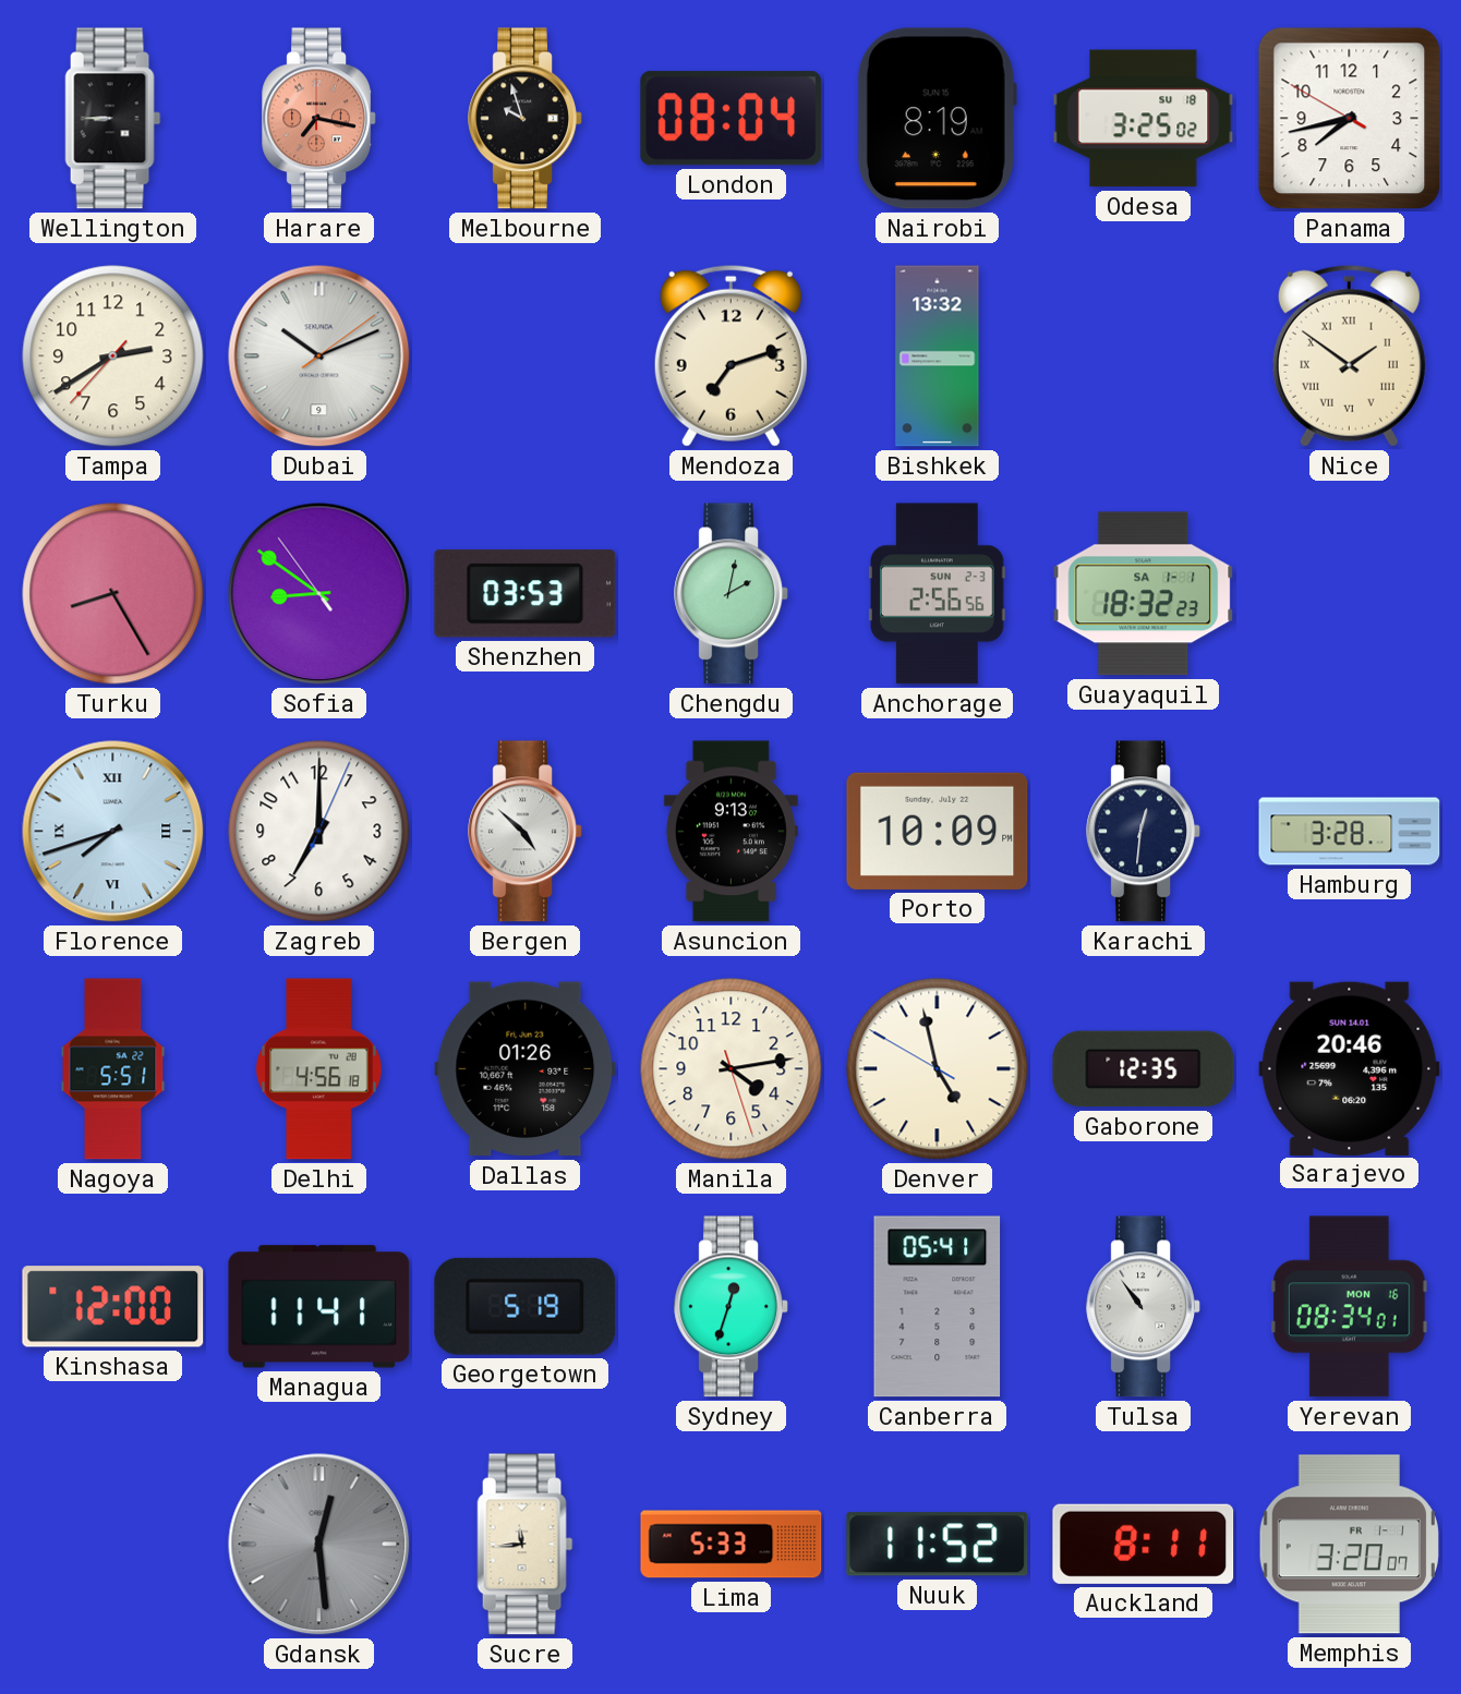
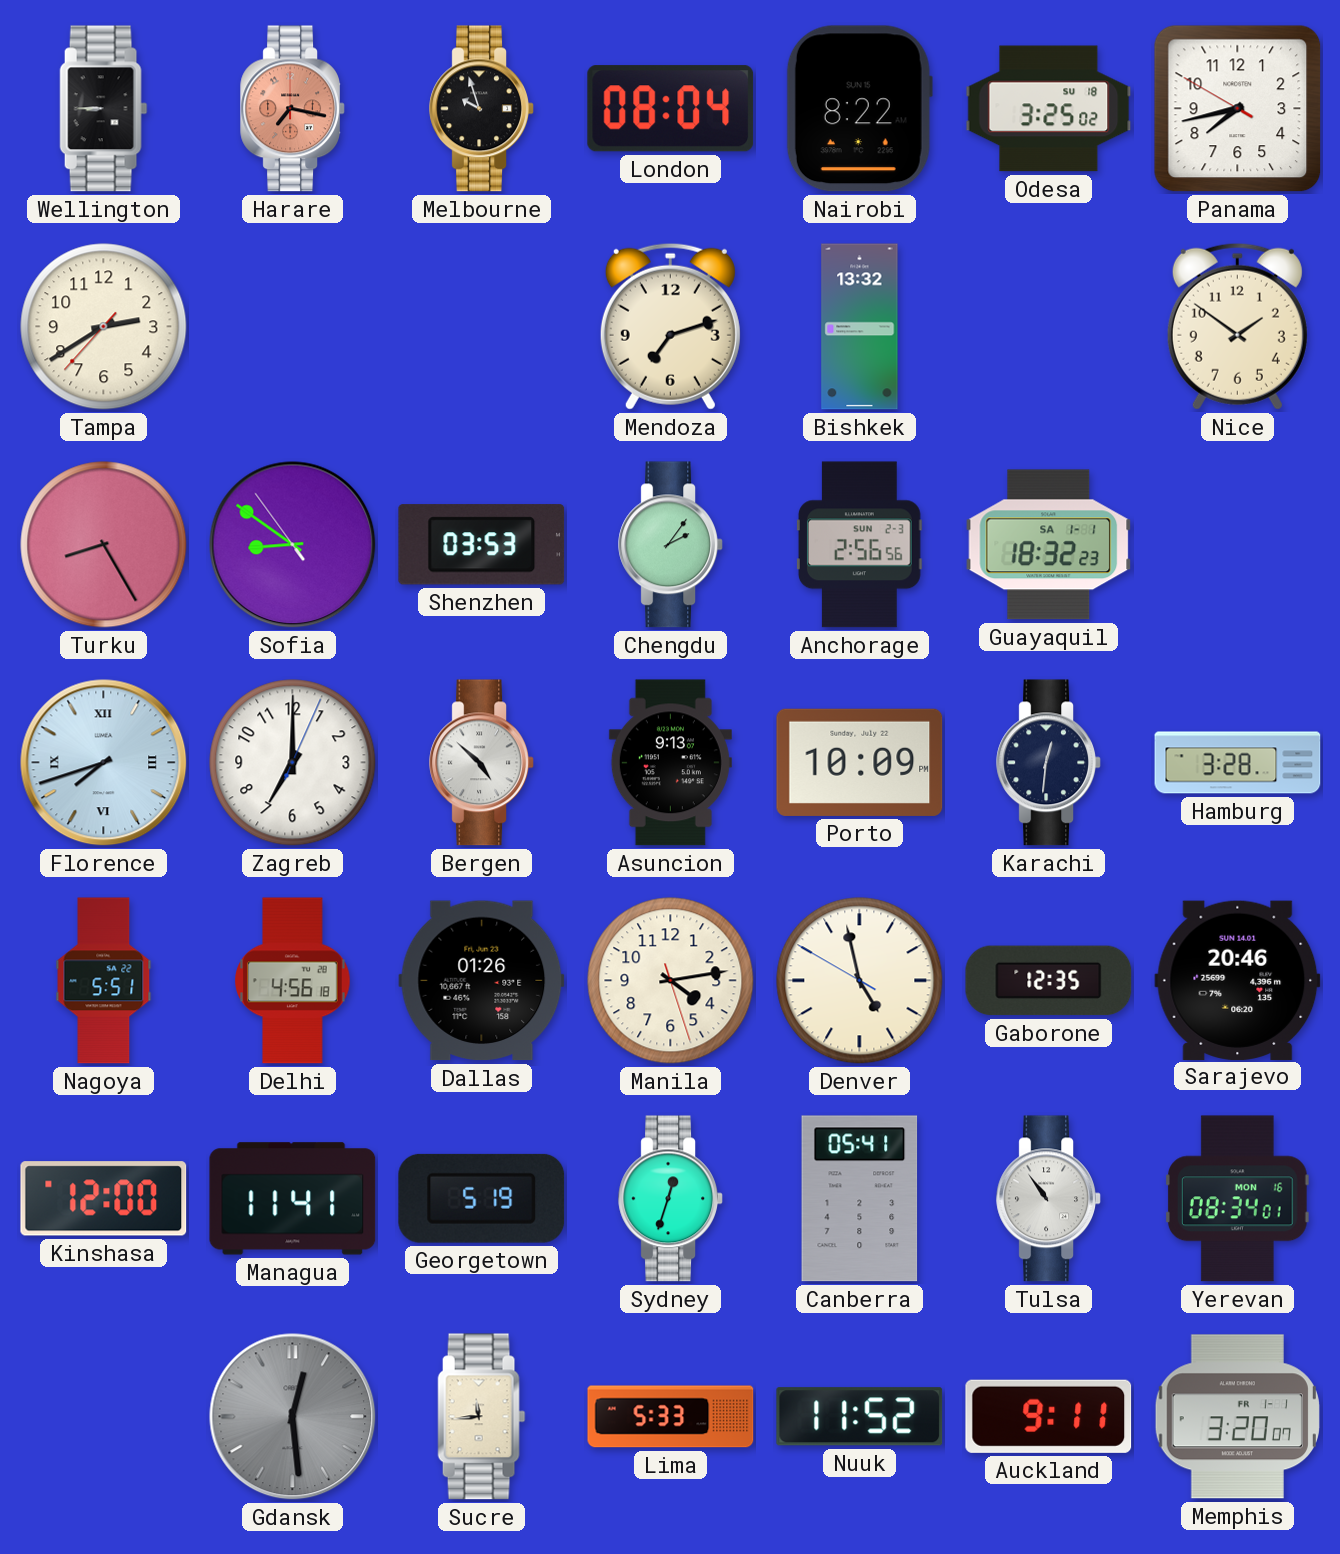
Nairobi: 8:19 -> 8:22
Dubai: 10:11 -> none
Nice numerals: Roman -> Arabic
Chengdu: 2:02 -> 2:06
Auckland: 8:11 -> 9:11
